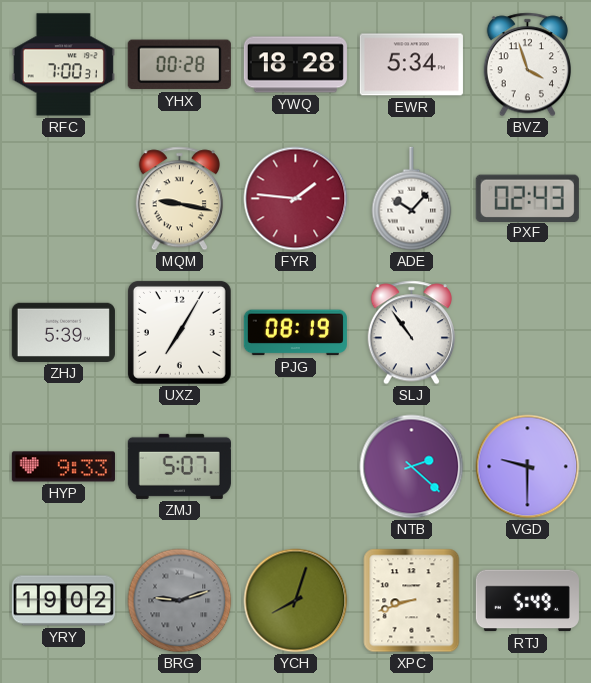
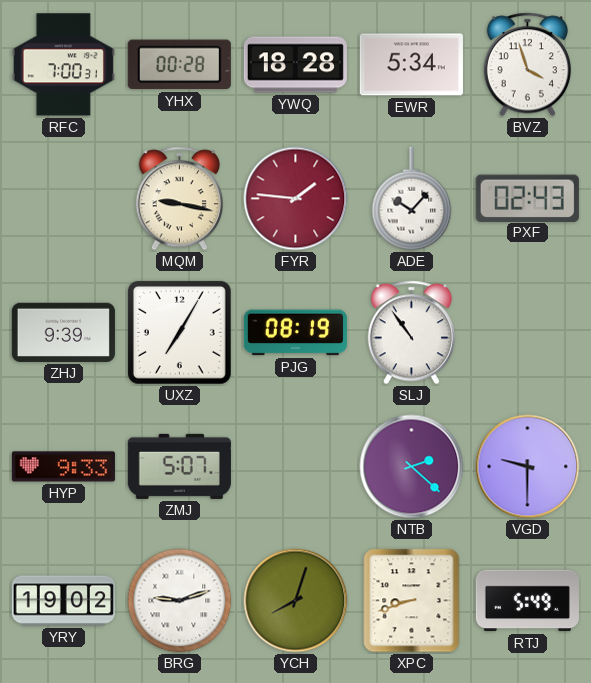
ZHJ: 5:39 -> 9:39
BRG dial: grey -> white
